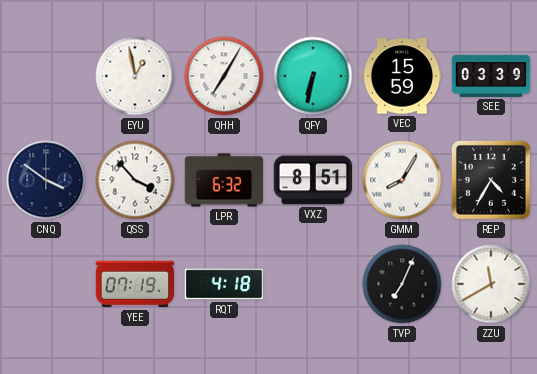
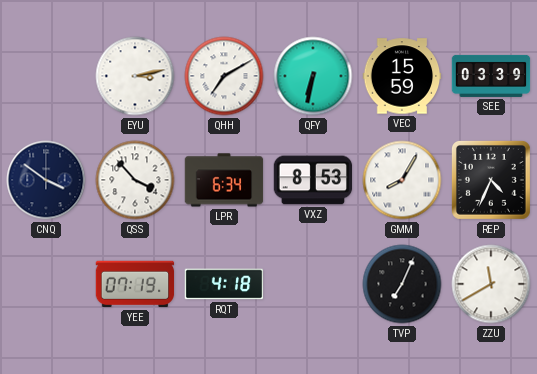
EYU: 12:58 -> 3:13
QHH: 7:05 -> 7:10
LPR: 6:32 -> 6:34
VXZ: 8:51 -> 8:53
REP: 4:35 -> 4:34
